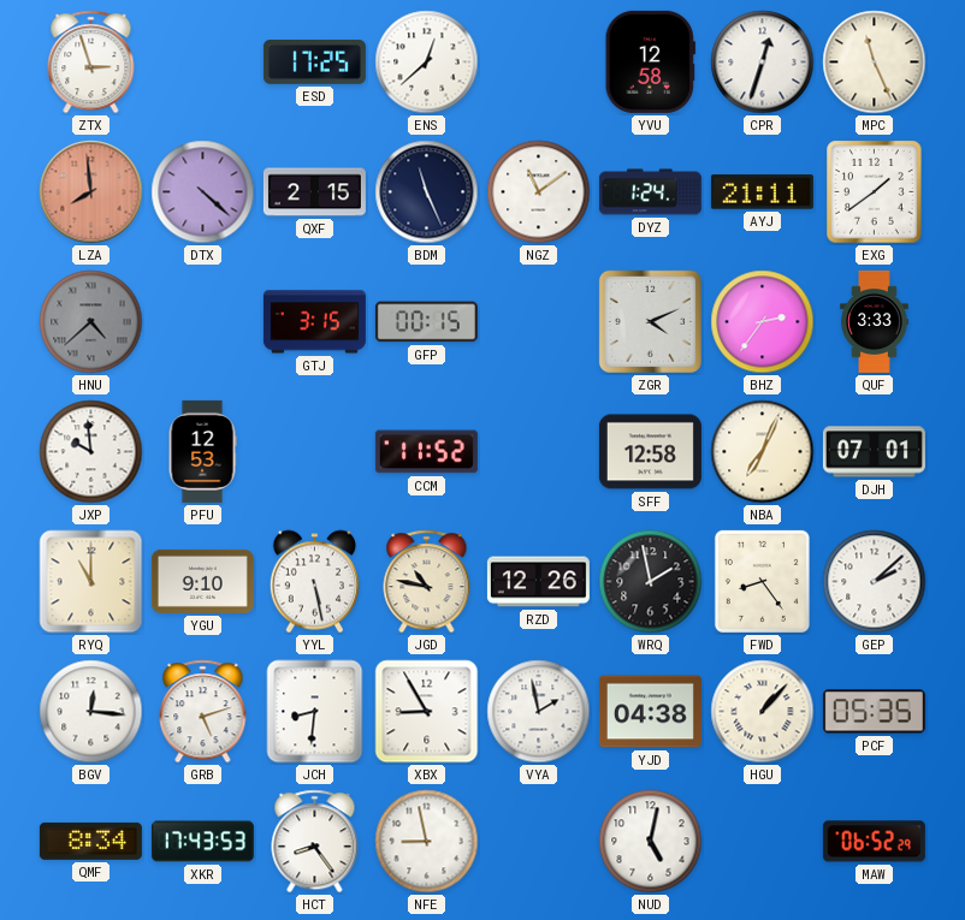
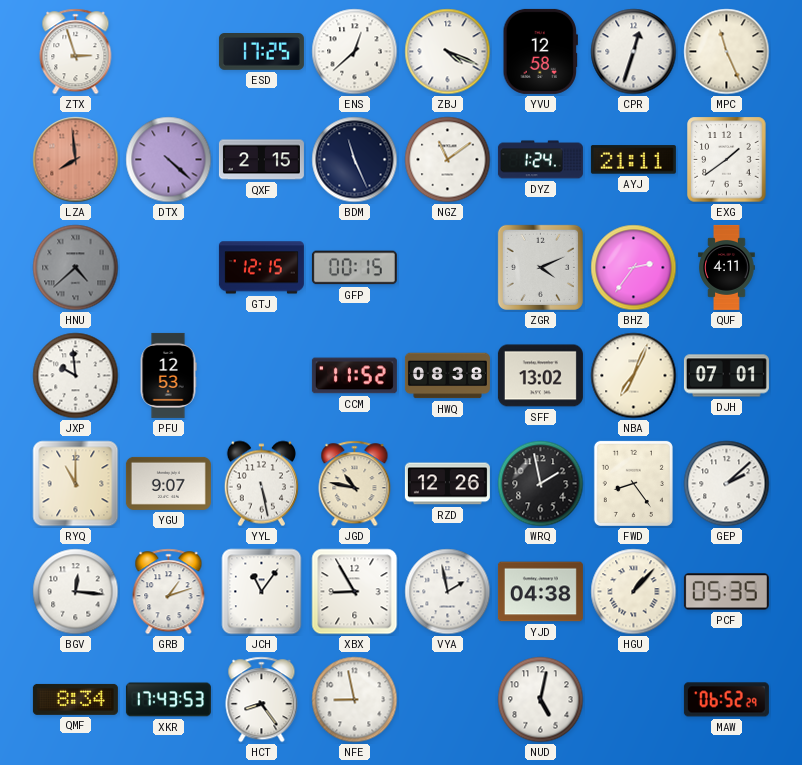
ZBJ: none -> 4:19
GTJ: 3:15 -> 12:15
QUF: 3:33 -> 4:11
HWQ: none -> 08:38
SFF: 12:58 -> 13:02
YGU: 9:10 -> 9:07
GRB: 5:12 -> 1:12
JCH: 8:31 -> 11:06
